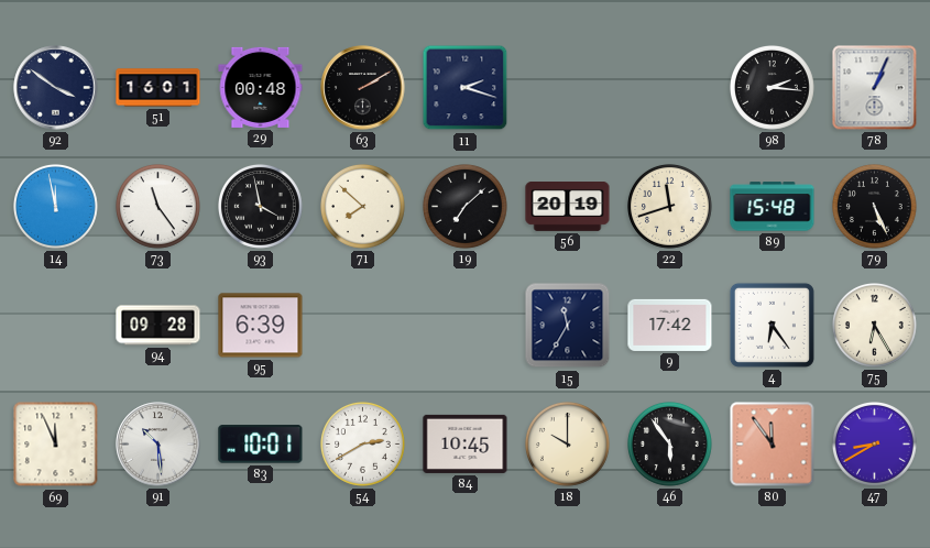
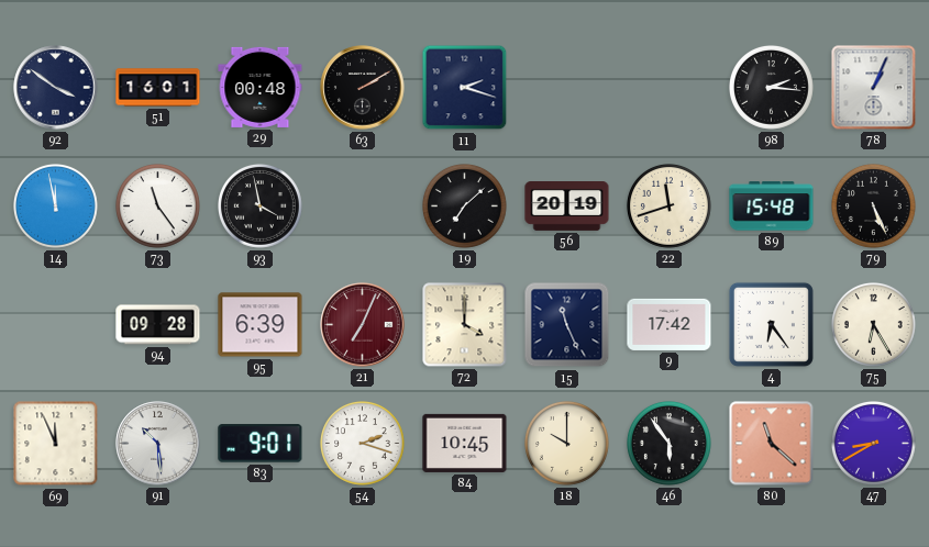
71: 7:52 -> none
21: none -> 7:04
72: none -> 4:00
15: 11:35 -> 11:26
83: 10:01 -> 9:01
54: 2:40 -> 2:18
80: 11:54 -> 11:22
